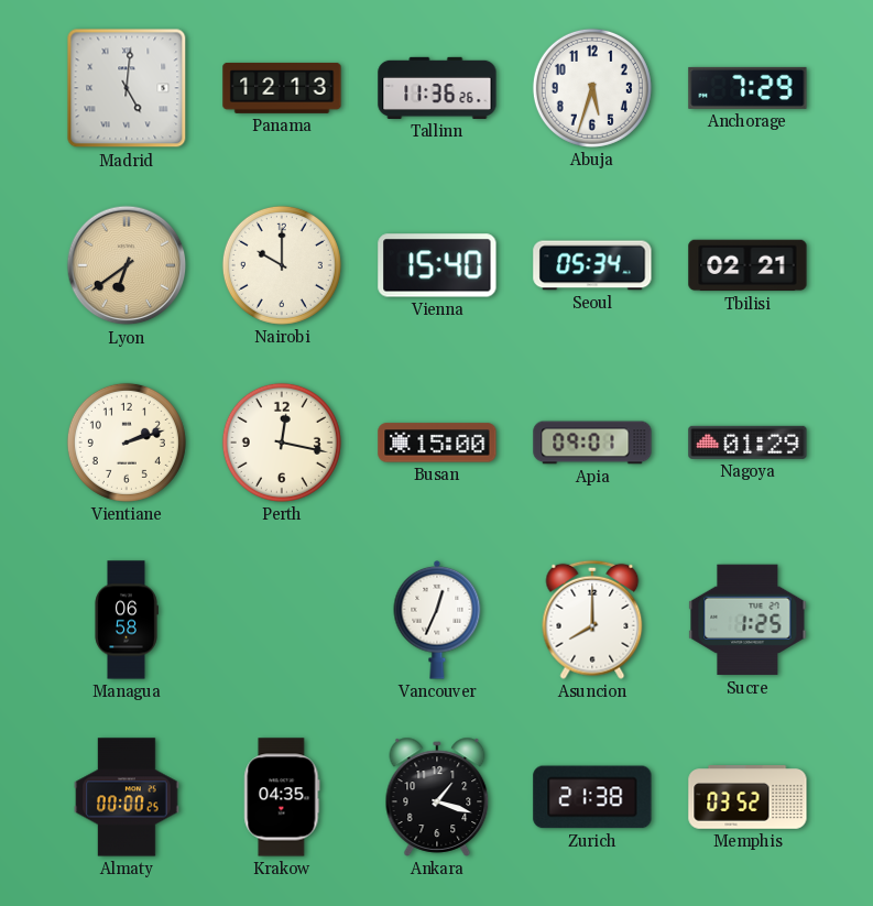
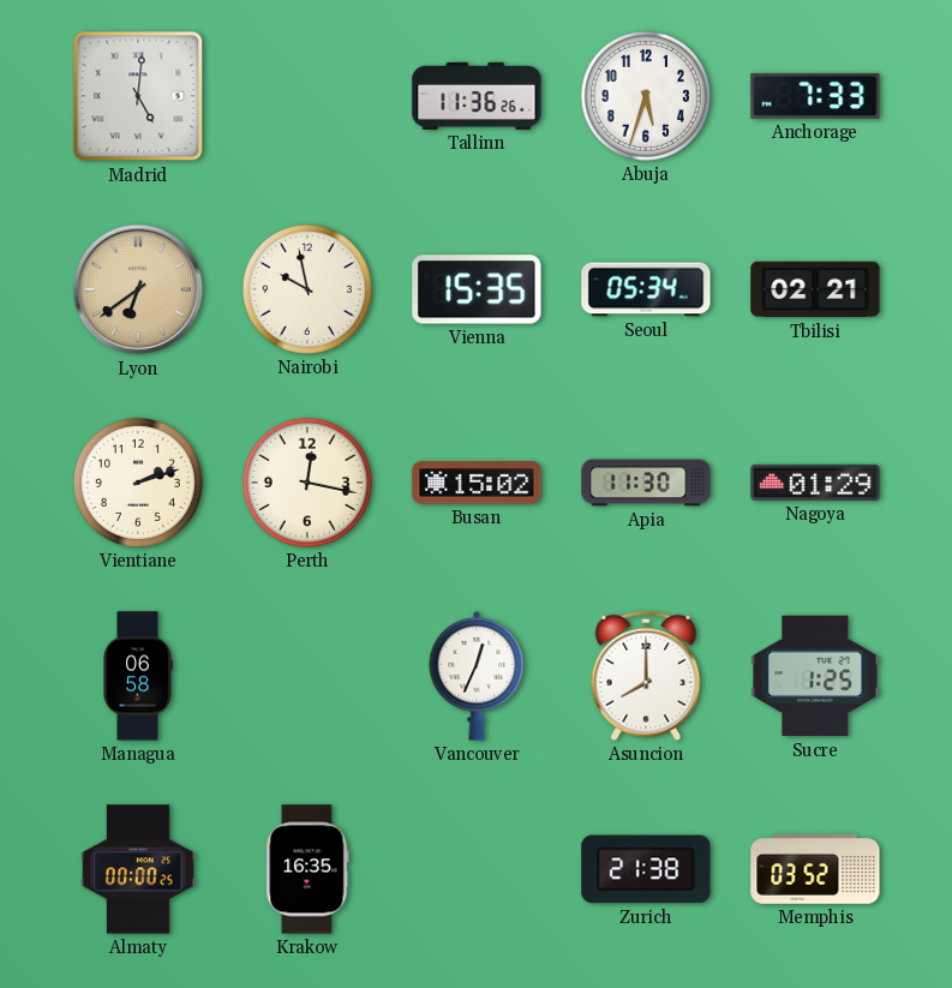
Panama: 12:13 -> none
Anchorage: 7:29 -> 7:33
Nairobi: 10:00 -> 9:58
Vienna: 15:40 -> 15:35
Busan: 15:00 -> 15:02
Apia: 09:01 -> 11:30
Krakow: 04:35 -> 16:35
Ankara: 1:18 -> none
